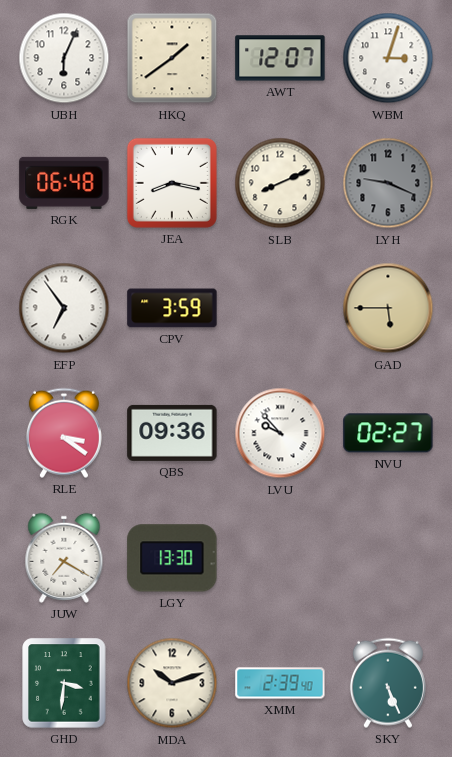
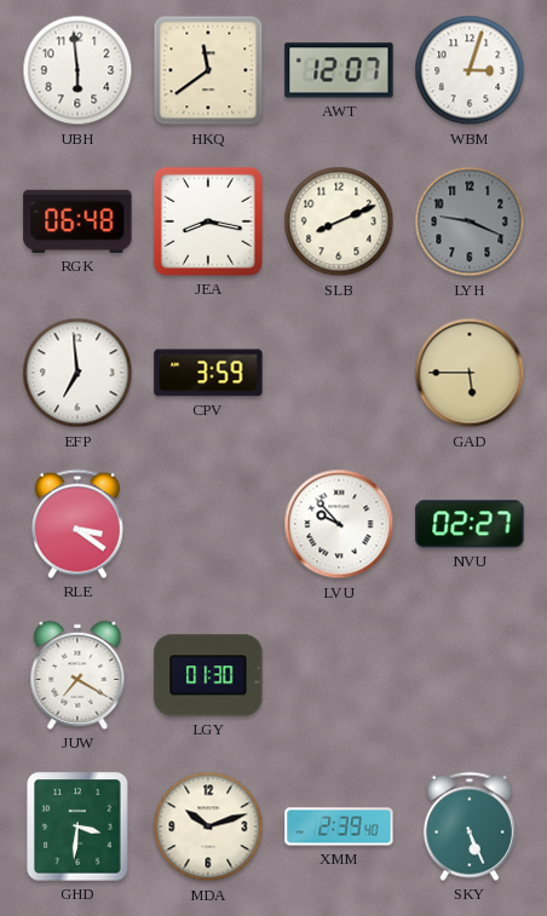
UBH: 6:04 -> 5:59
HKQ: 1:39 -> 11:39
EFP: 6:54 -> 6:59
QBS: 09:36 -> none
LGY: 13:30 -> 01:30
